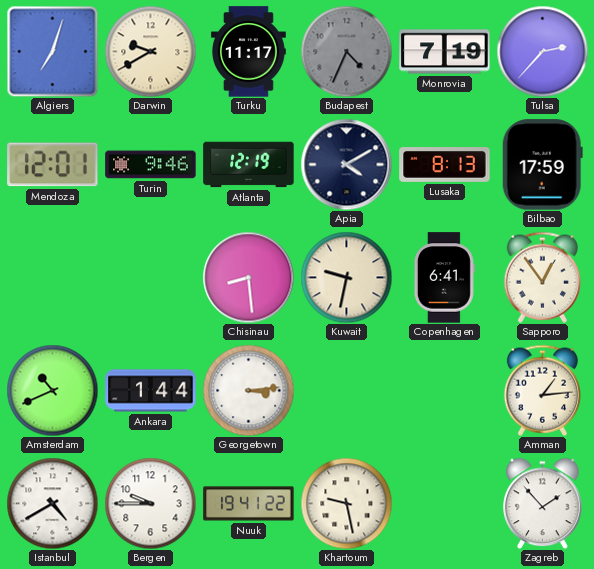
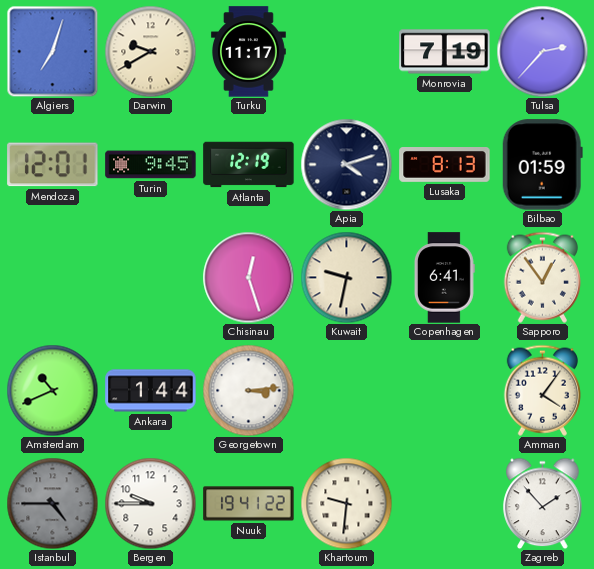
Budapest: 4:34 -> none
Turin: 9:46 -> 9:45
Apia: 4:10 -> 4:12
Bilbao: 17:59 -> 01:59
Chisinau: 8:29 -> 12:27
Amman: 1:14 -> 4:06
Istanbul: 4:40 -> 4:45
Istanbul dial: white -> grey
Khartoum: 9:28 -> 9:31
